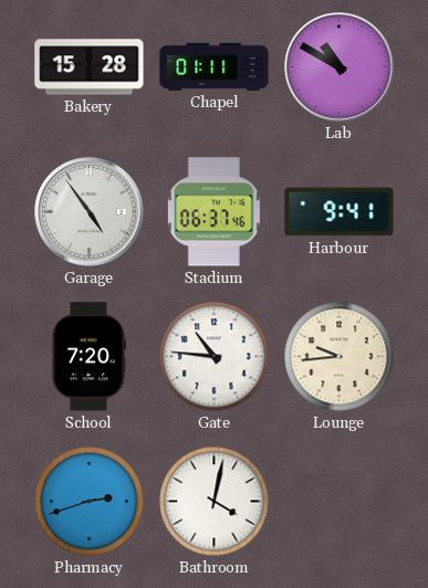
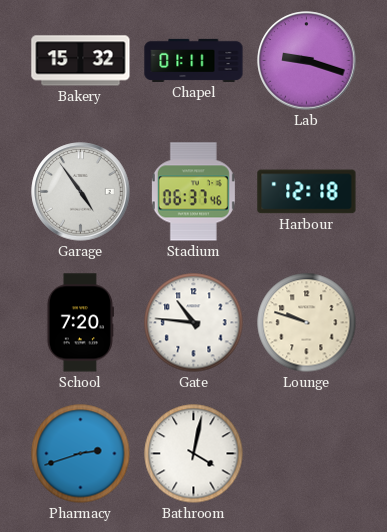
Bakery: 15:28 -> 15:32
Lab: 10:50 -> 9:18
Harbour: 9:41 -> 12:18
Lounge: 9:44 -> 9:48
